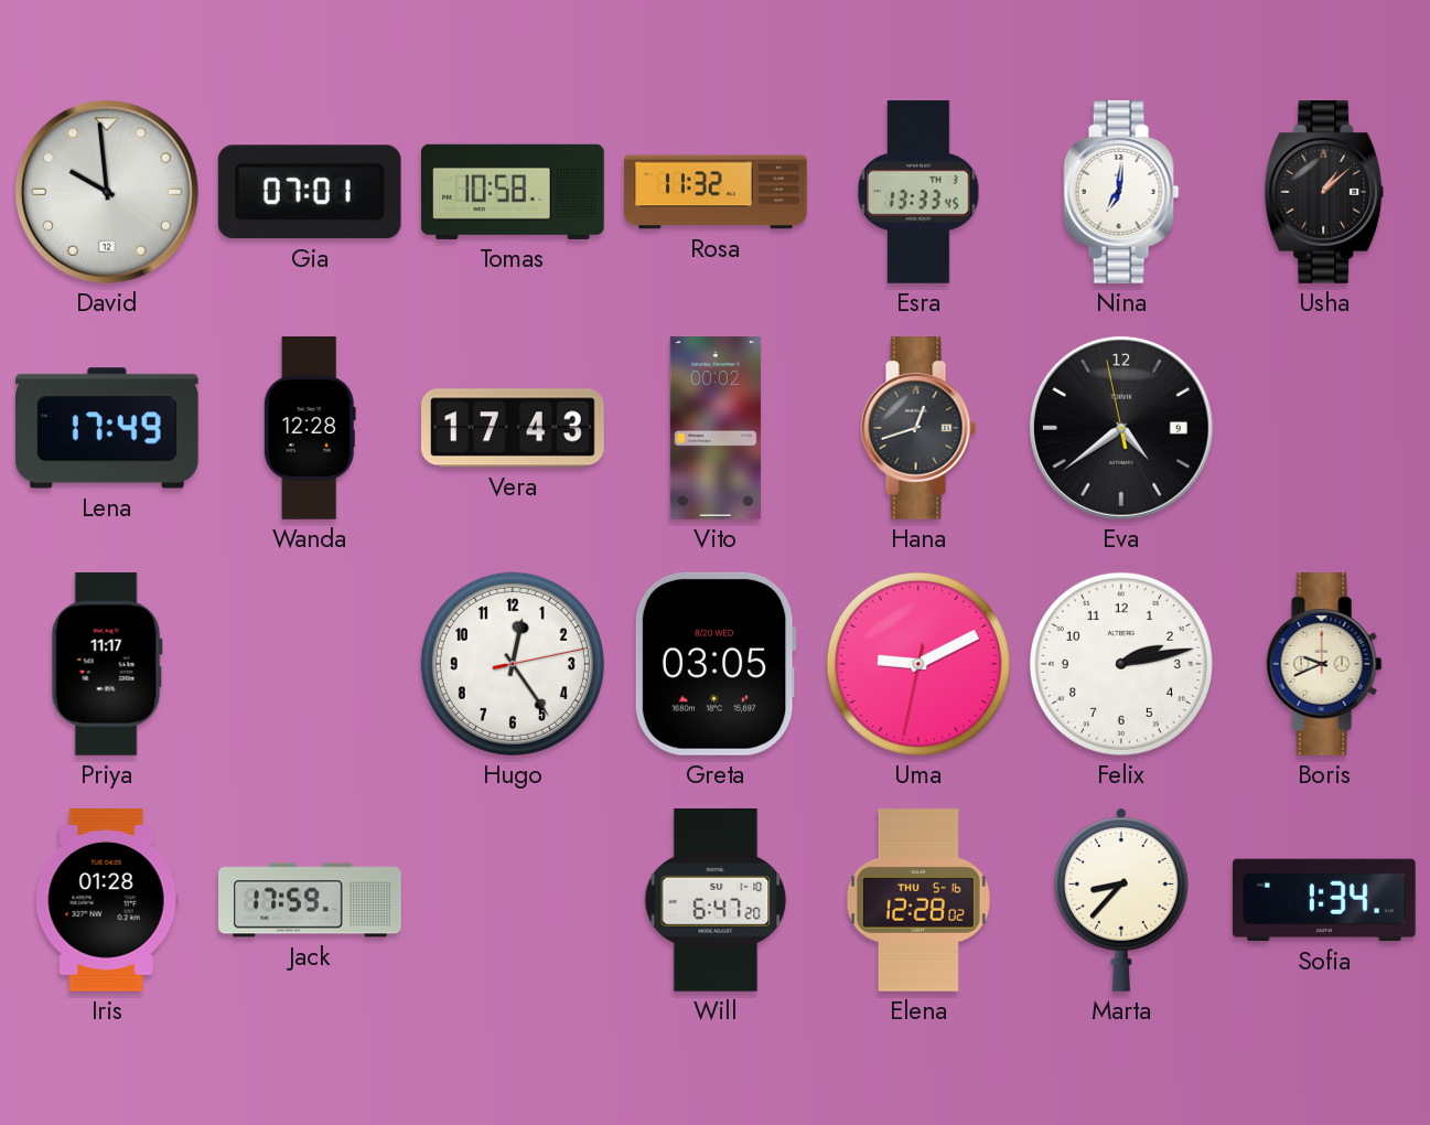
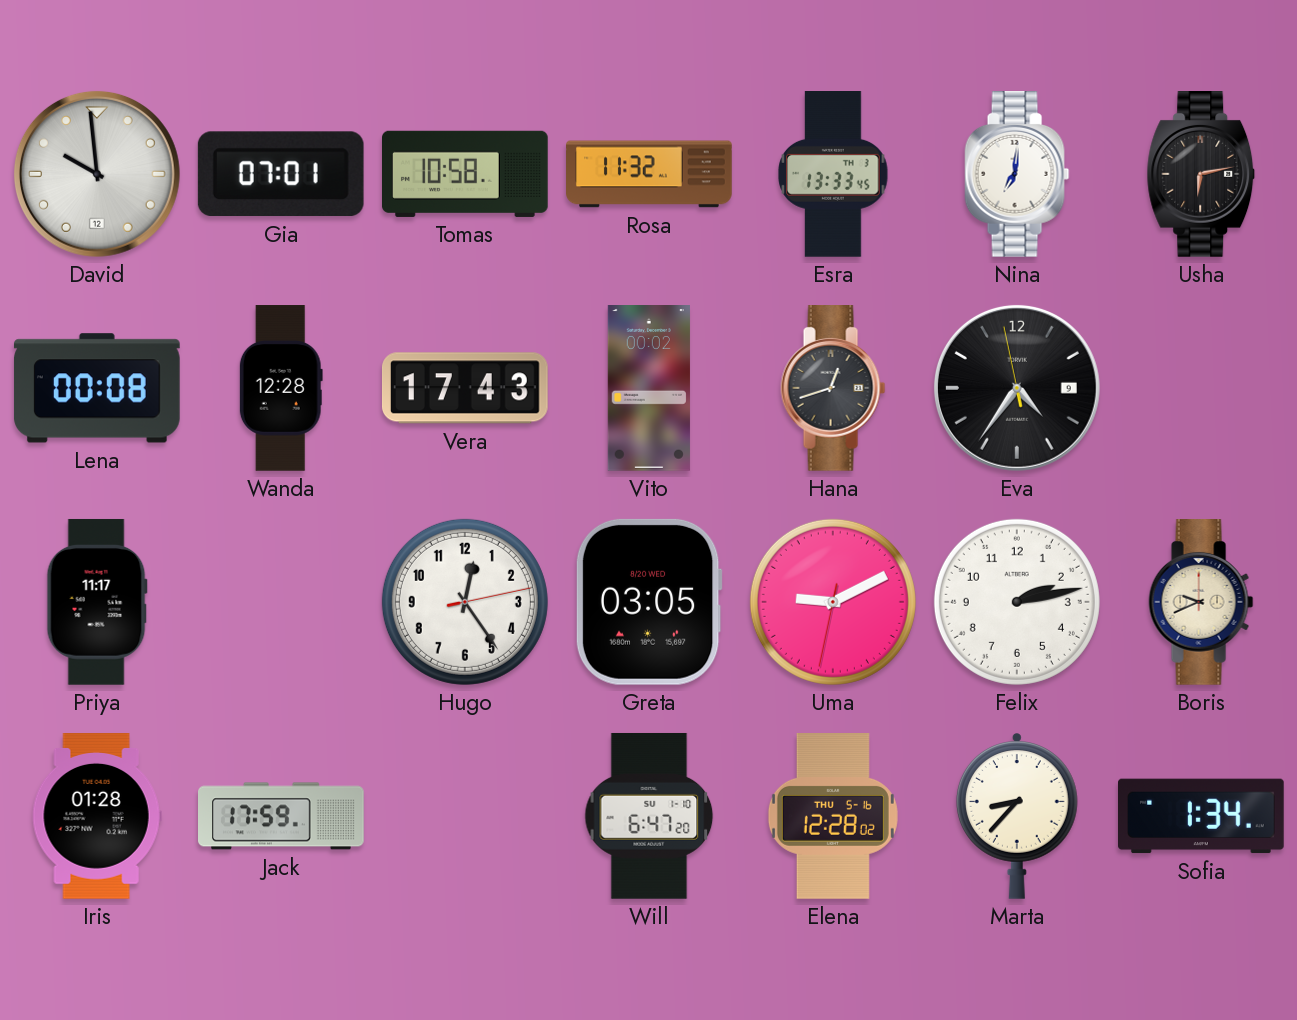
Usha: 1:08 -> 6:13
Lena: 17:49 -> 00:08
Eva: 4:38 -> 4:35
